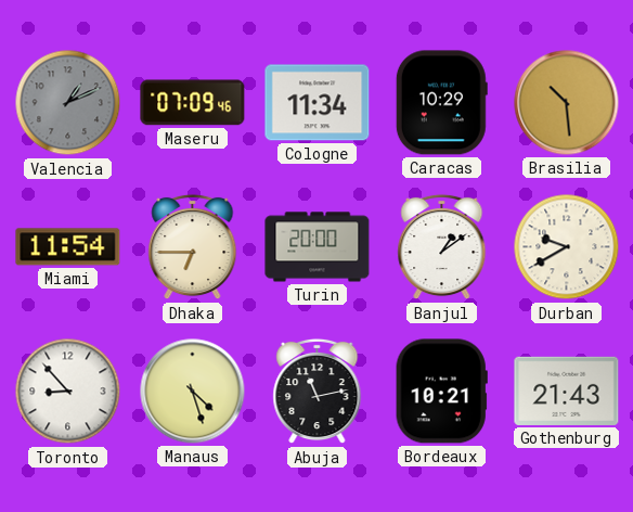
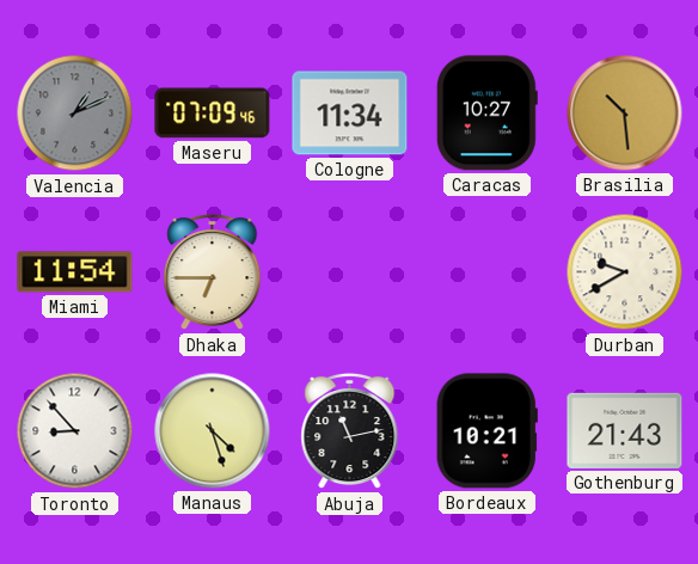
Caracas: 10:29 -> 10:27
Turin: 20:00 -> none
Banjul: 1:09 -> none
